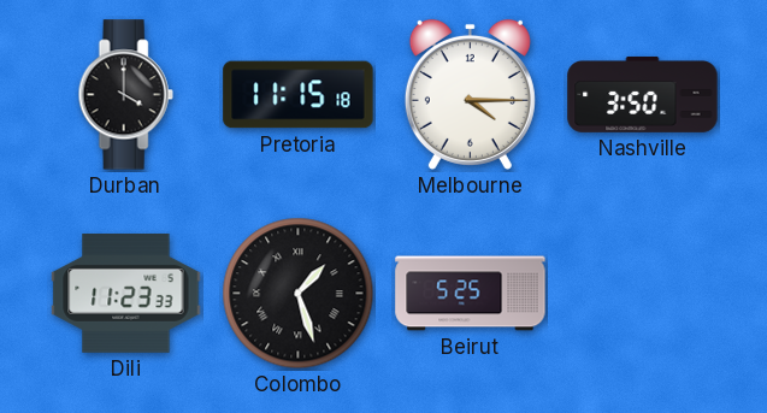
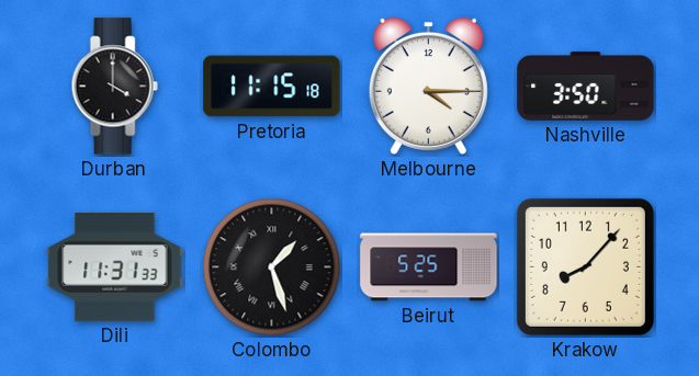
Dili: 11:23 -> 11:31
Krakow: none -> 8:07
